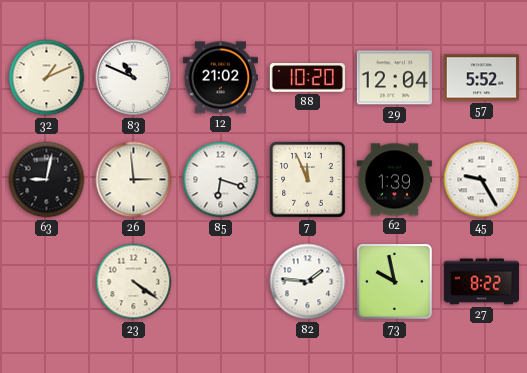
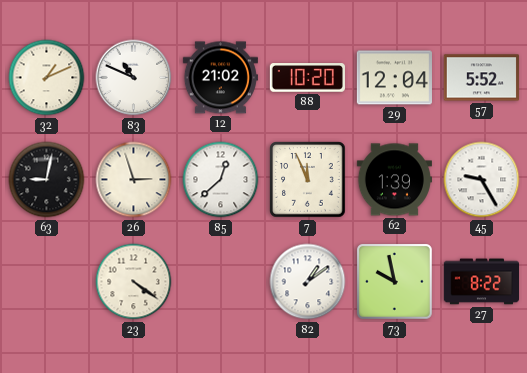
26: 2:59 -> 2:57
85: 6:18 -> 12:38
82: 1:46 -> 1:09
